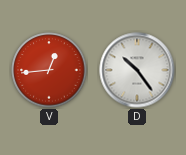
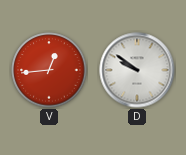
D: 10:24 -> 9:51
